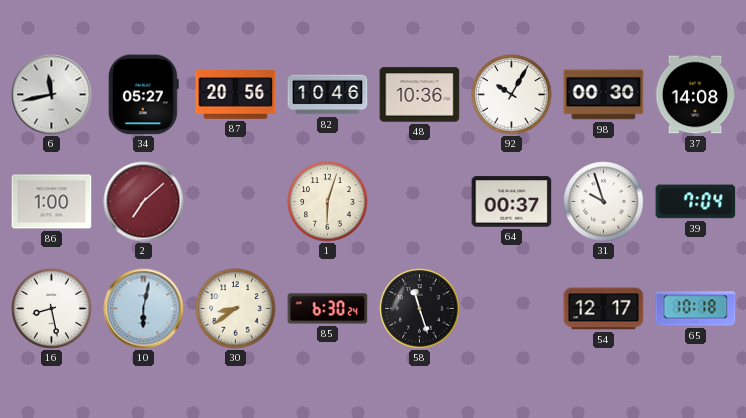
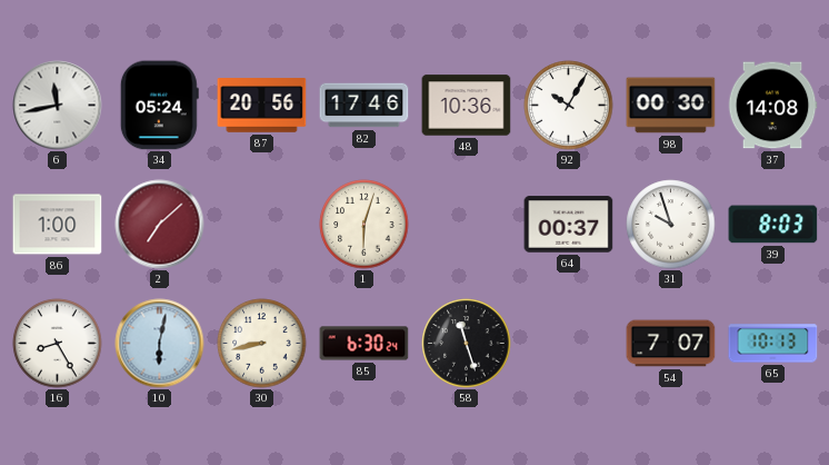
34: 05:27 -> 05:24
82: 10:46 -> 17:46
39: 7:04 -> 8:03
16: 8:28 -> 8:25
30: 8:39 -> 8:43
54: 12:17 -> 7:07
65: 10:18 -> 10:13
